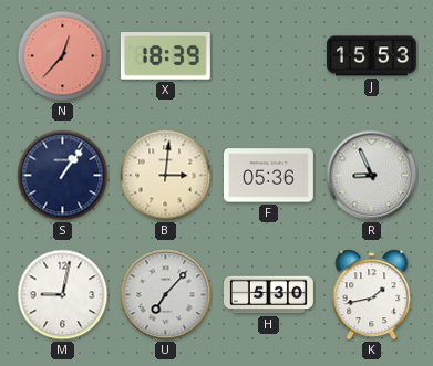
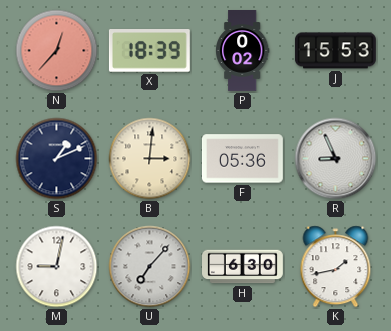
P: none -> 0:02
S: 1:06 -> 1:11
H: 5:30 -> 6:30
